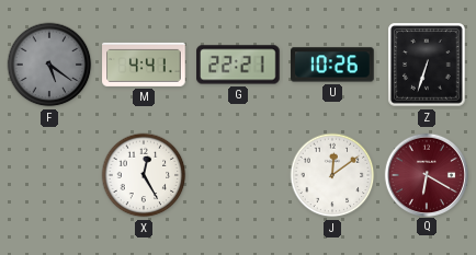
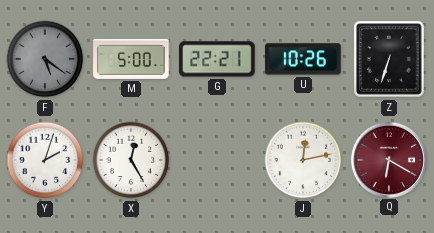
M: 4:41 -> 5:00
Y: none -> 2:03
J: 12:09 -> 12:13
